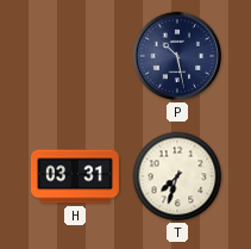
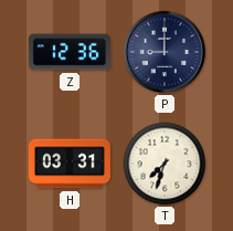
Z: none -> 12:36
P: 10:28 -> 9:00
